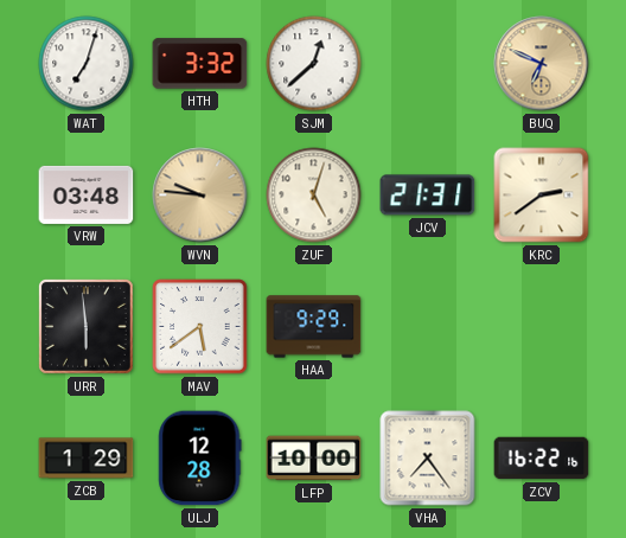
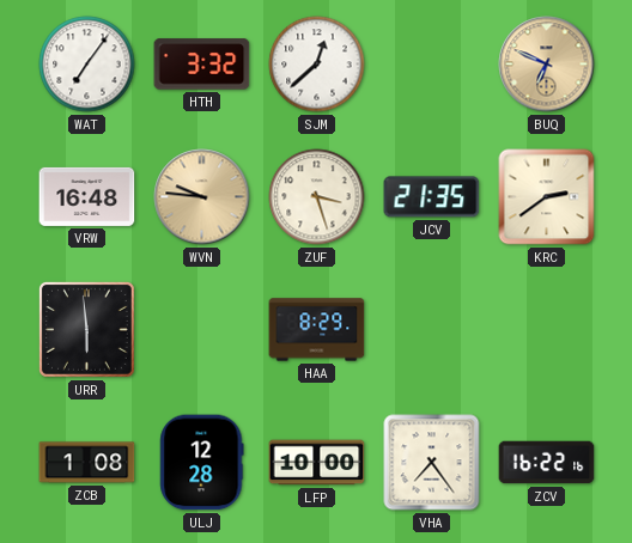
WAT: 7:03 -> 7:06
VRW: 03:48 -> 16:48
ZUF: 5:03 -> 3:27
JCV: 21:31 -> 21:35
MAV: 5:39 -> none
HAA: 9:29 -> 8:29
ZCB: 1:29 -> 1:08
